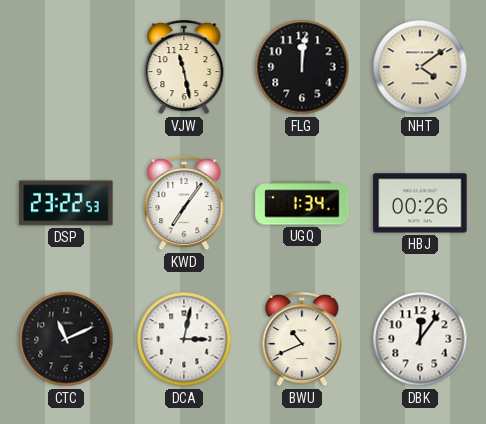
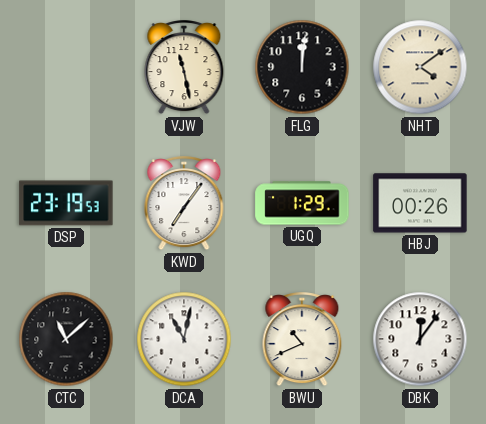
DSP: 23:22 -> 23:19
UGQ: 1:34 -> 1:29
CTC: 11:11 -> 11:08
DCA: 3:02 -> 11:02
